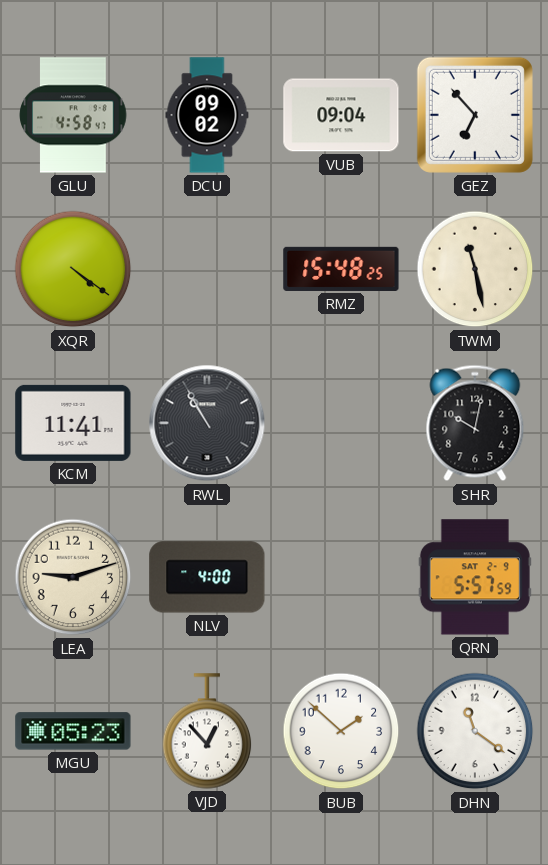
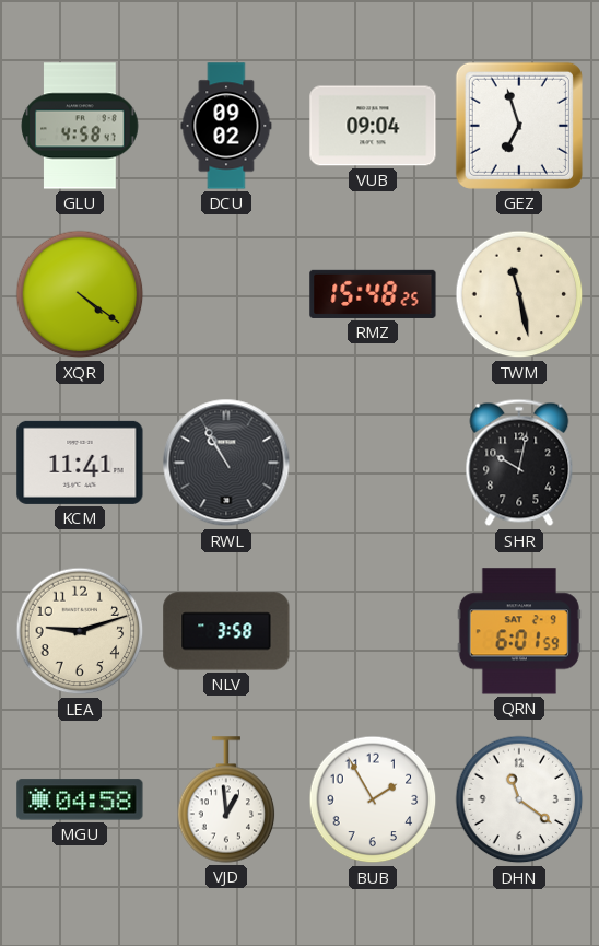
GEZ: 6:53 -> 6:57
NLV: 4:00 -> 3:58
QRN: 5:57 -> 6:01
MGU: 05:23 -> 04:58
VJD: 12:53 -> 12:59
BUB: 1:52 -> 1:55
